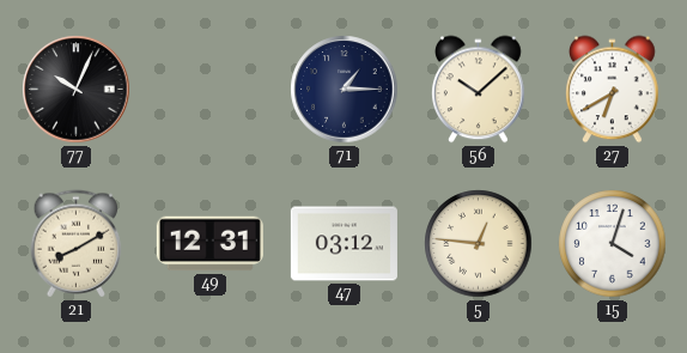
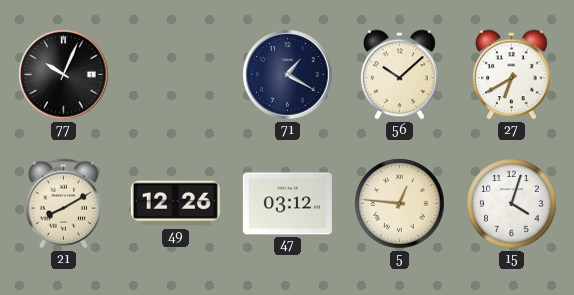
71: 1:15 -> 1:20
49: 12:31 -> 12:26
